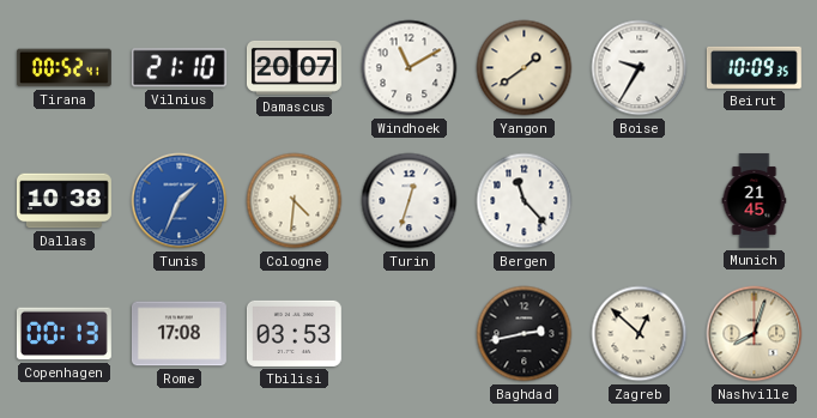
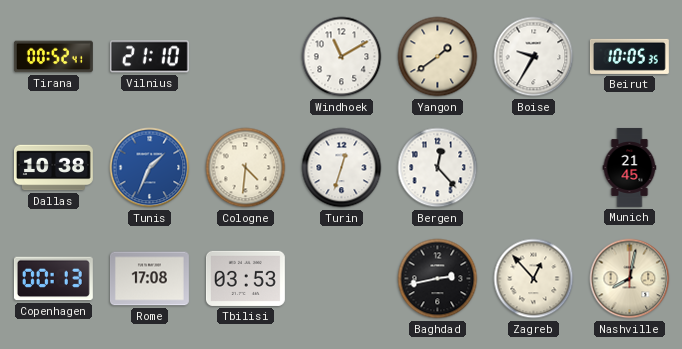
Damascus: 20:07 -> none
Beirut: 10:09 -> 10:05
Bergen: 11:23 -> 12:23
Zagreb: 12:52 -> 12:53
Nashville: 8:03 -> 8:02
